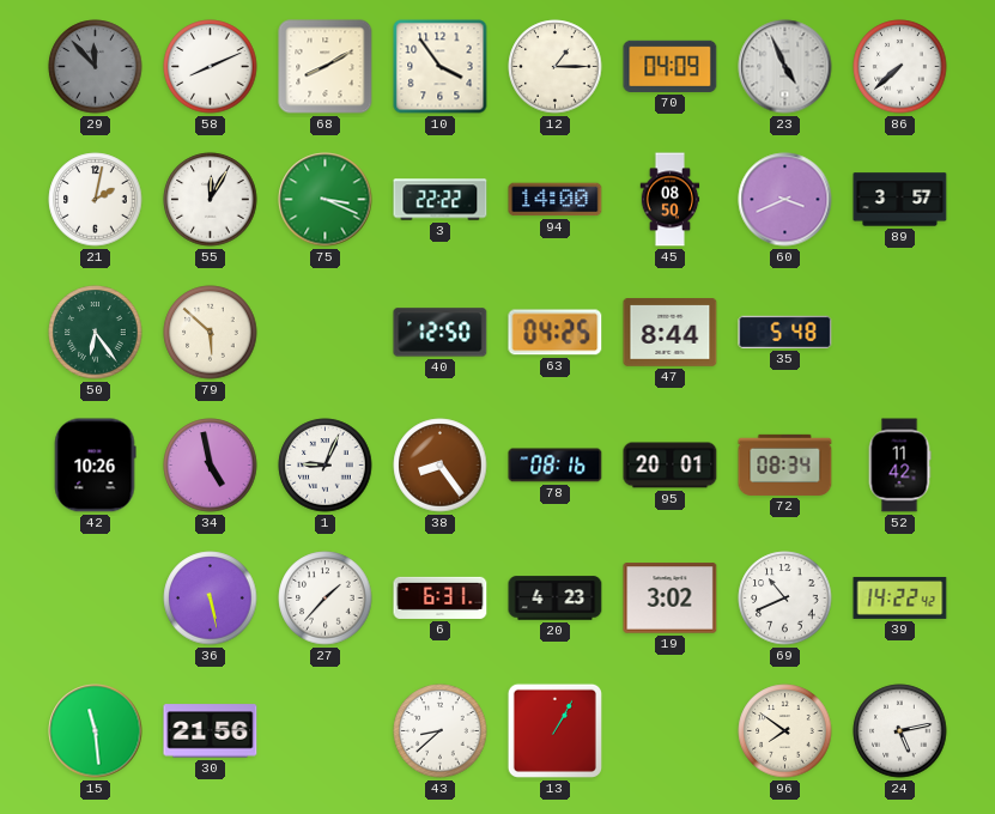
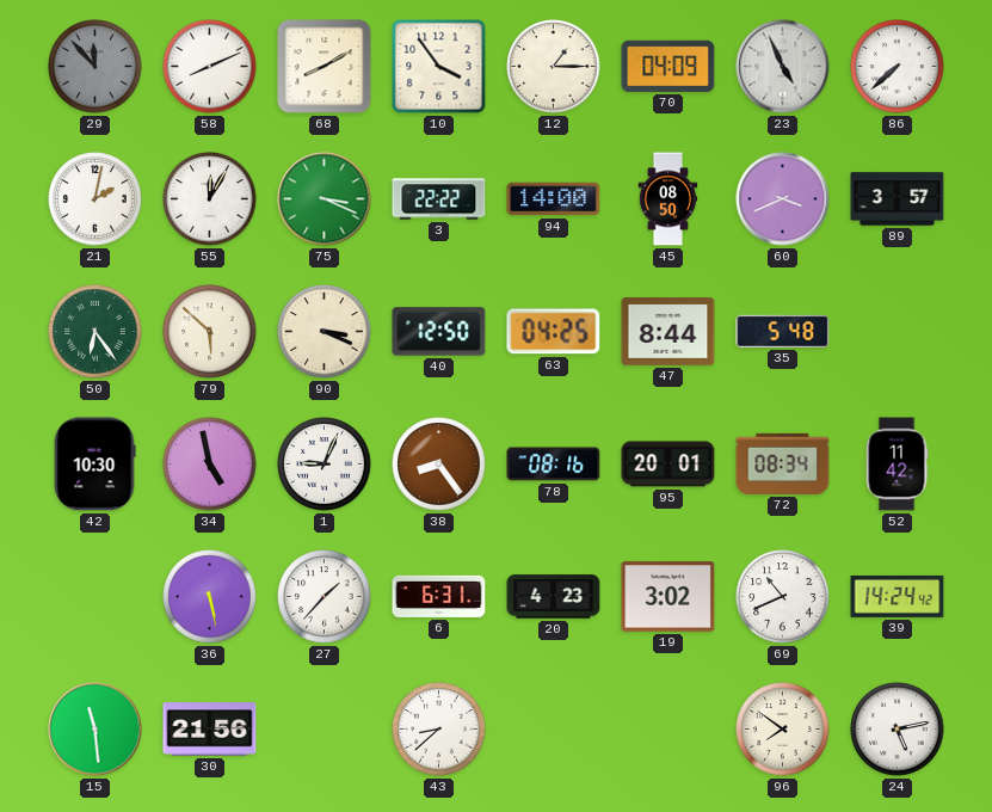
90: none -> 3:19
42: 10:26 -> 10:30
39: 14:22 -> 14:24
13: 1:05 -> none
